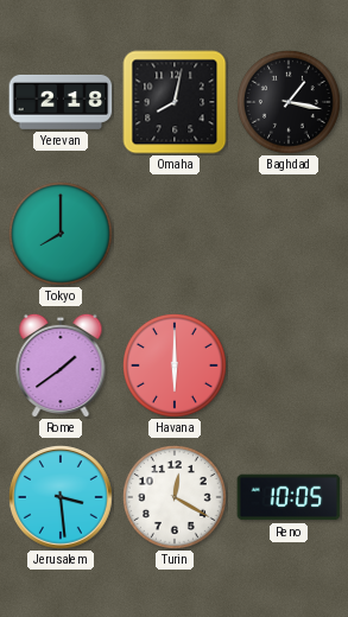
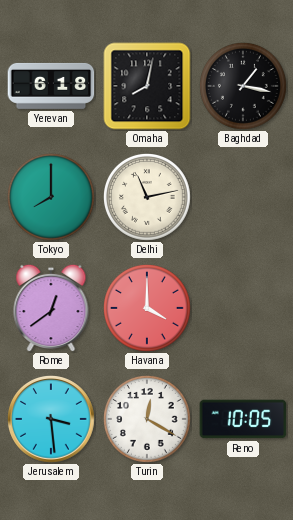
Yerevan: 2:18 -> 6:18
Delhi: none -> 11:13
Rome: 1:39 -> 12:39
Havana: 6:00 -> 4:00
